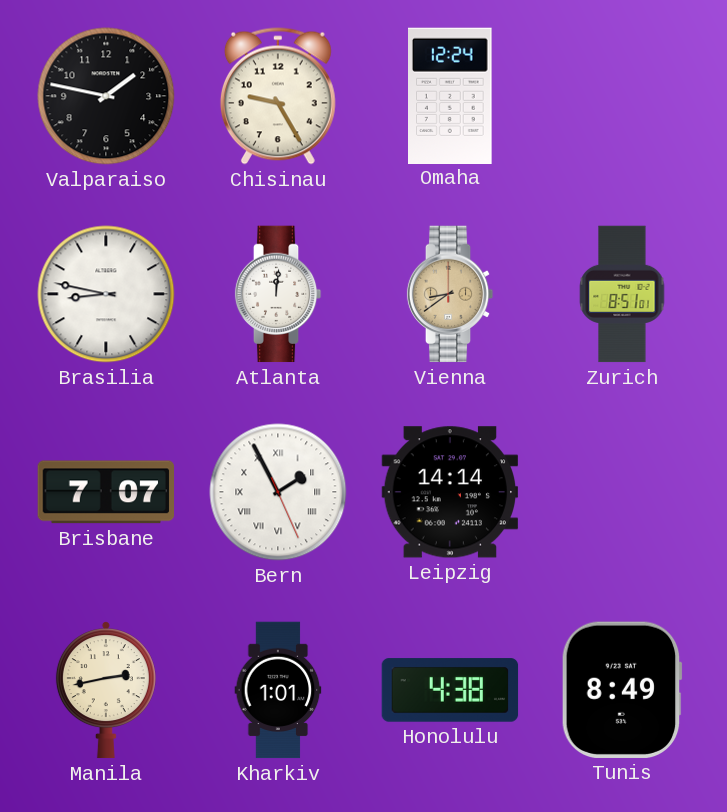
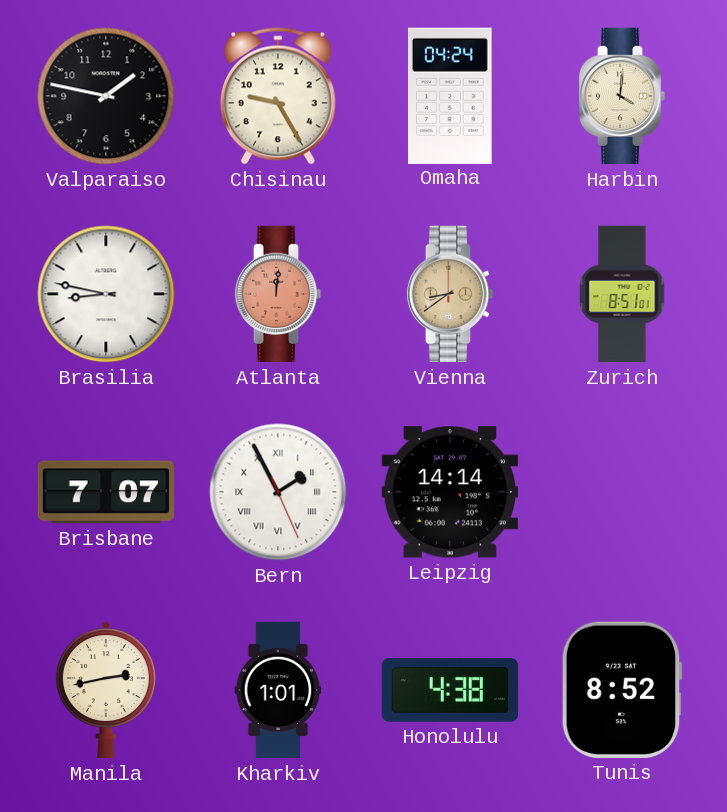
Omaha: 12:24 -> 04:24
Harbin: none -> 4:01
Atlanta dial: white -> salmon
Tunis: 8:49 -> 8:52
